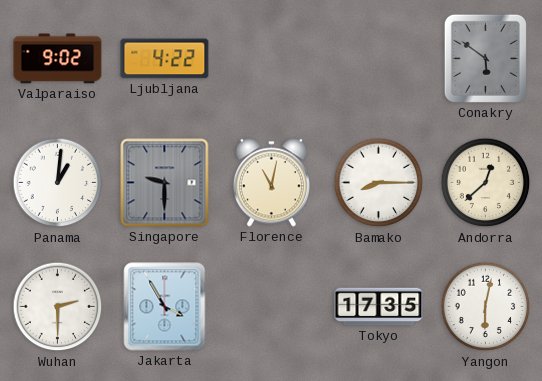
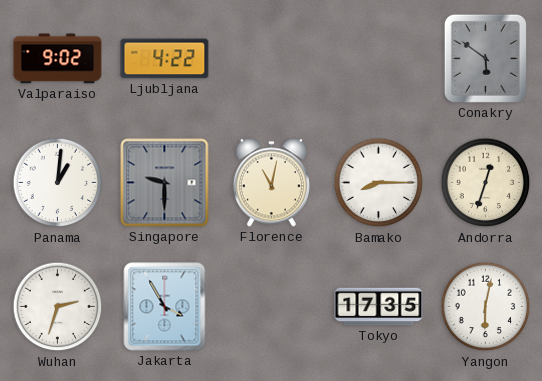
Andorra: 12:38 -> 12:33
Wuhan: 2:30 -> 2:33
